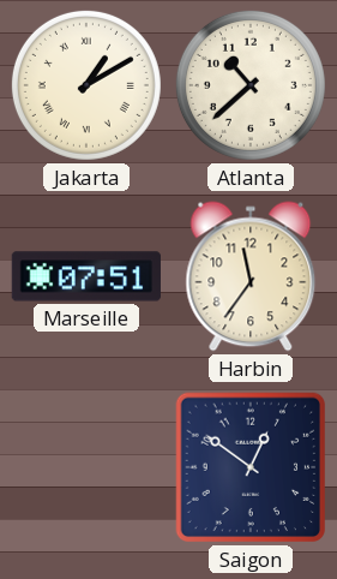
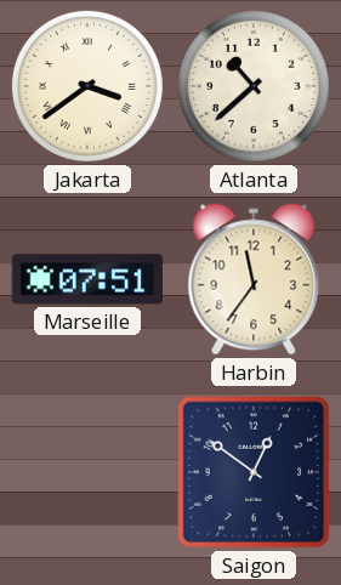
Jakarta: 1:10 -> 3:39
